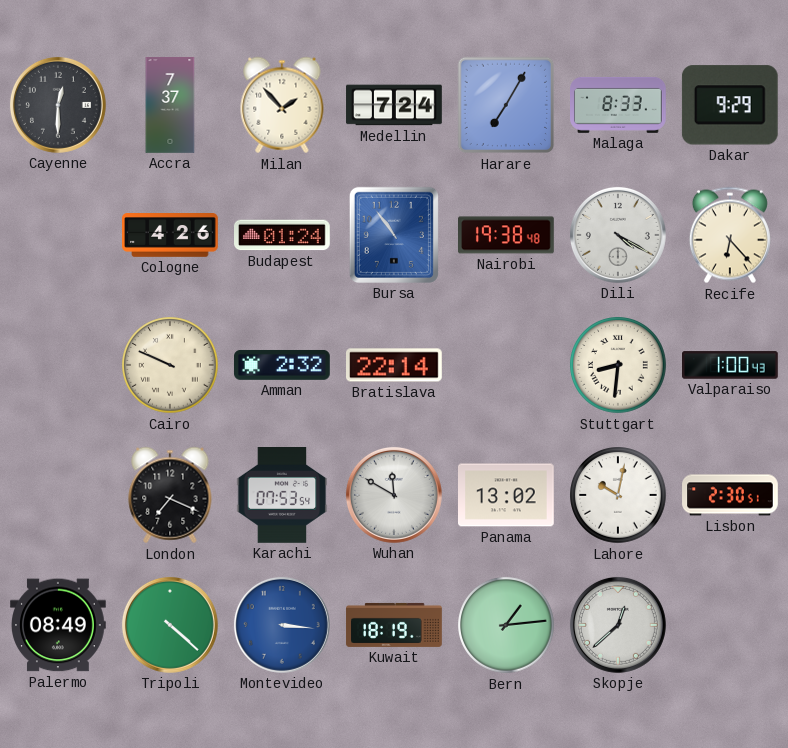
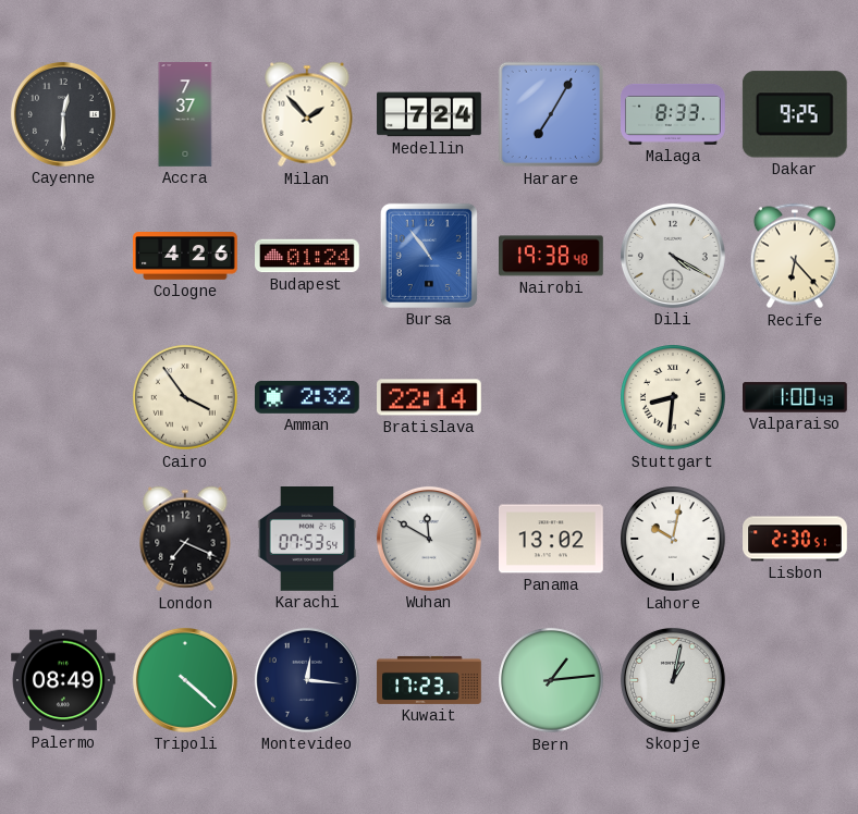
Dakar: 9:29 -> 9:25
Cairo: 9:49 -> 3:54
Montevideo: 3:16 -> 12:16
Montevideo dial: blue -> navy
Kuwait: 18:19 -> 17:23
Skopje: 12:38 -> 1:02
